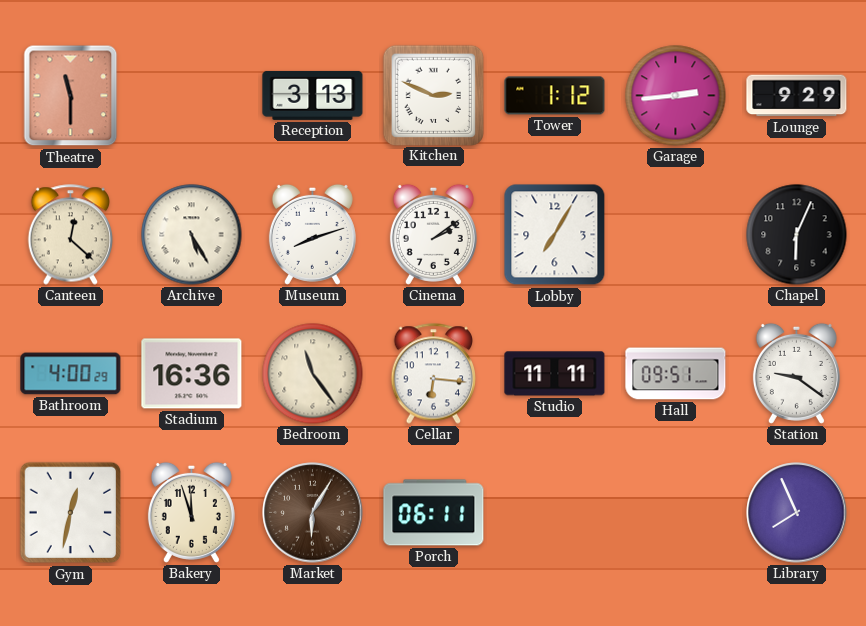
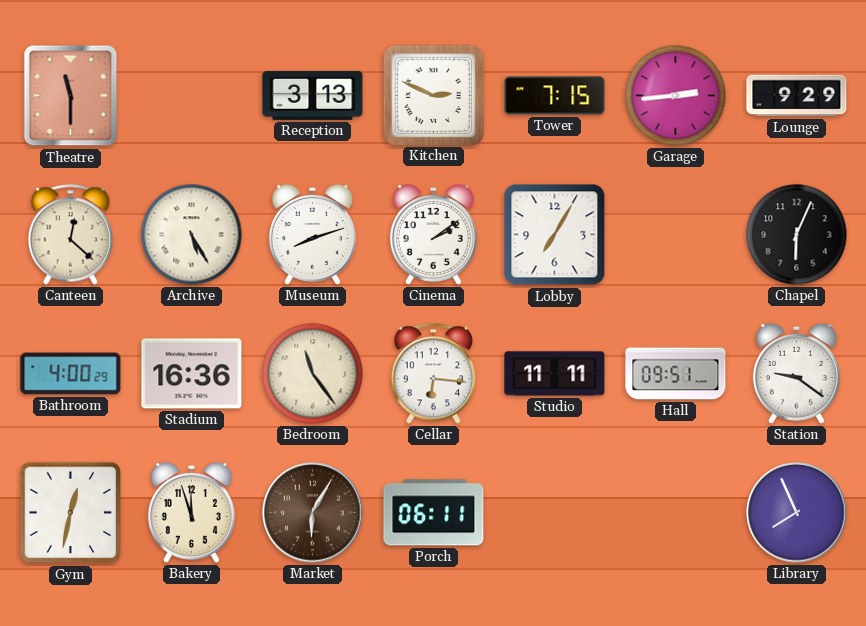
Tower: 1:12 -> 7:15
